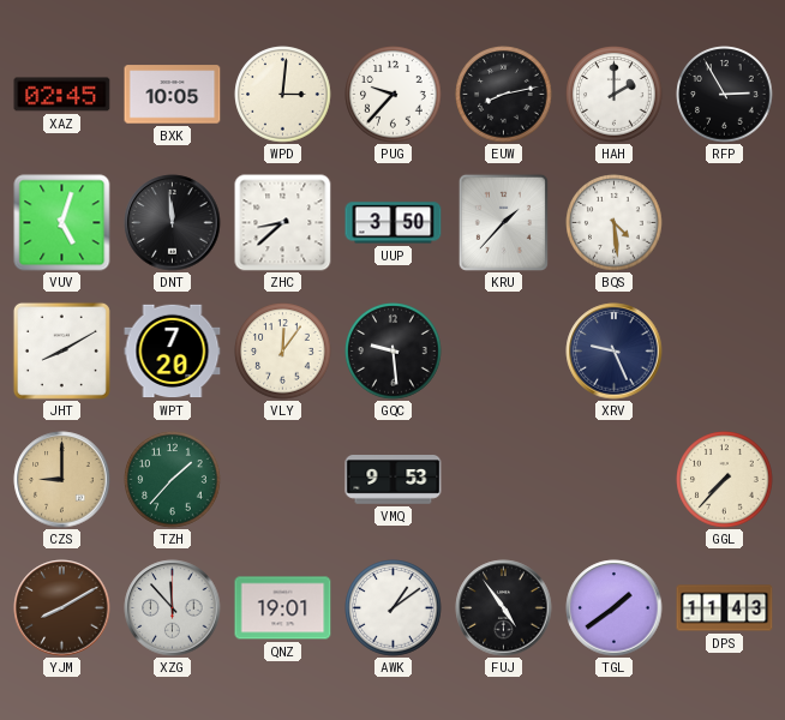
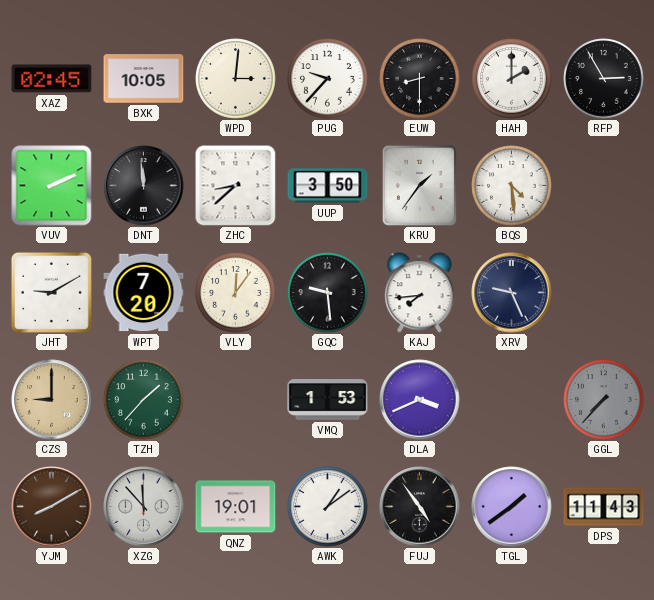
EUW: 8:13 -> 8:30
VUV: 5:03 -> 2:11
KRU: 1:37 -> 1:36
JHT: 8:10 -> 9:10
KAJ: none -> 7:44
VMQ: 9:53 -> 1:53
DLA: none -> 3:41
GGL dial: cream -> grey
